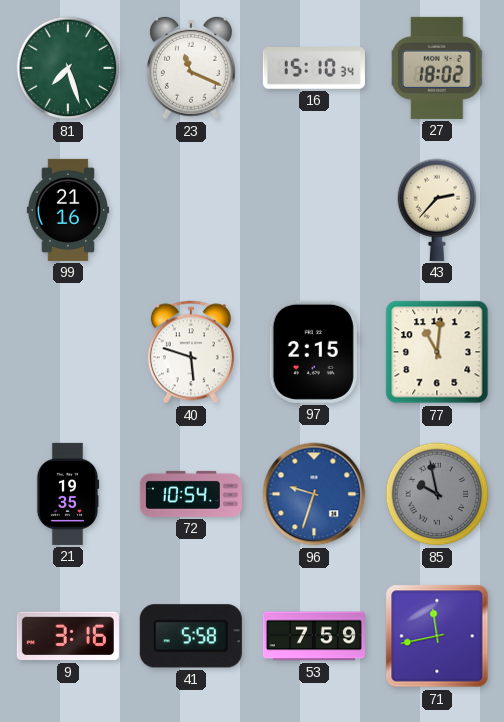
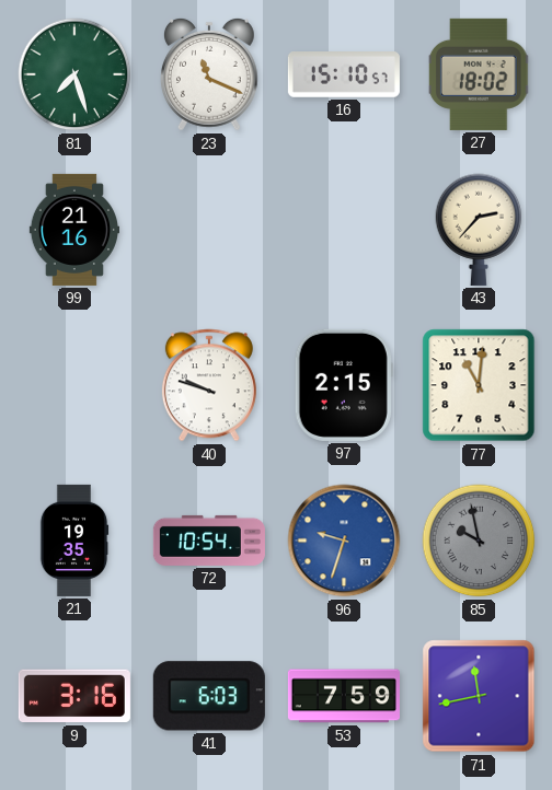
16: 15:10:34 -> 15:10:57
40: 5:48 -> 9:48
41: 5:58 -> 6:03
